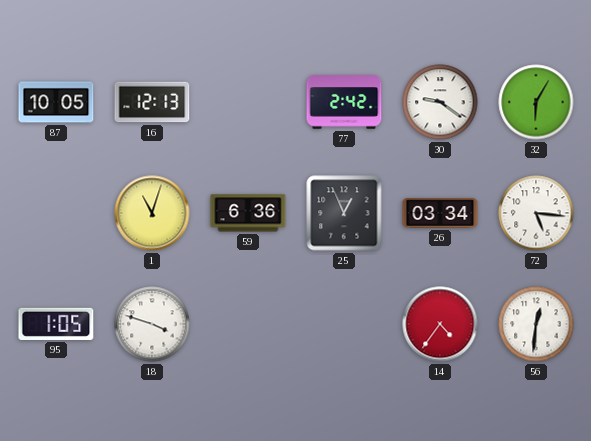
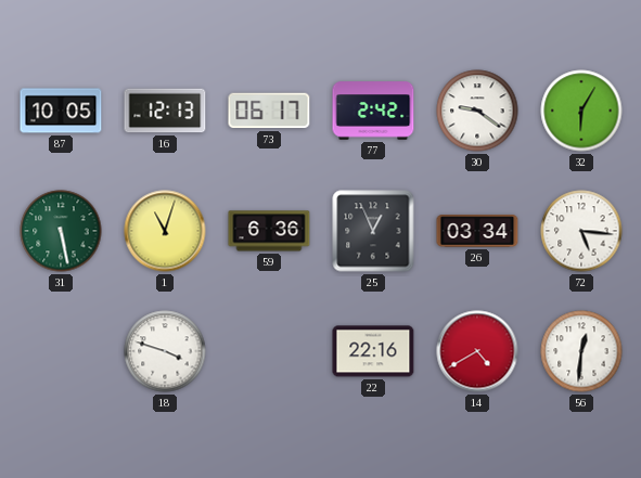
73: none -> 06:17
31: none -> 5:28
95: 1:05 -> none
22: none -> 22:16
14: 4:36 -> 4:40
